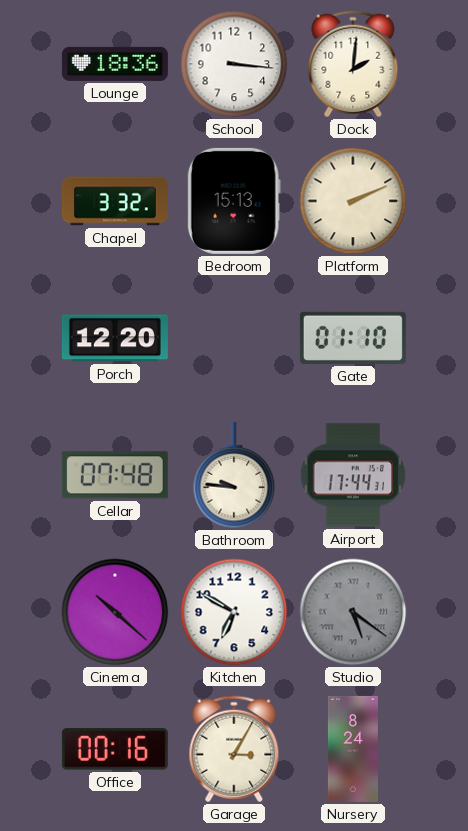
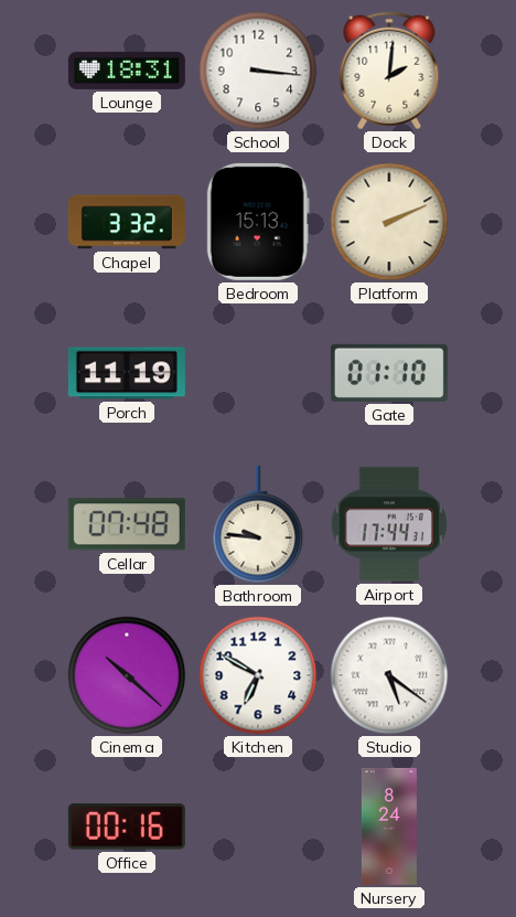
Lounge: 18:36 -> 18:31
Porch: 12:20 -> 11:19
Studio dial: grey -> white
Garage: 3:05 -> none
